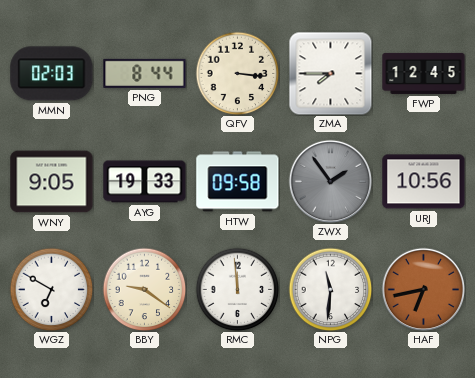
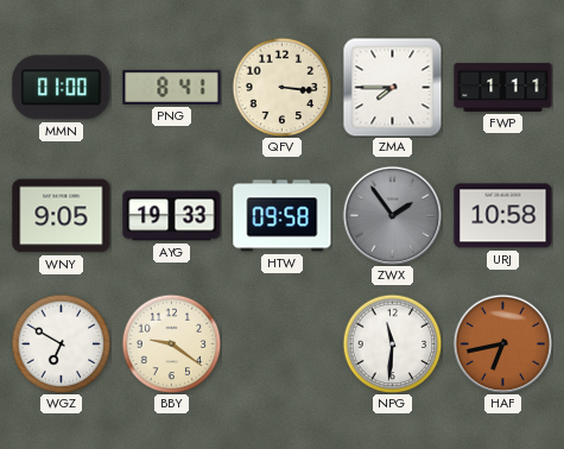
MMN: 02:03 -> 01:00
PNG: 8:44 -> 8:41
FWP: 12:45 -> 1:11
URJ: 10:56 -> 10:58
RMC: 11:59 -> none
